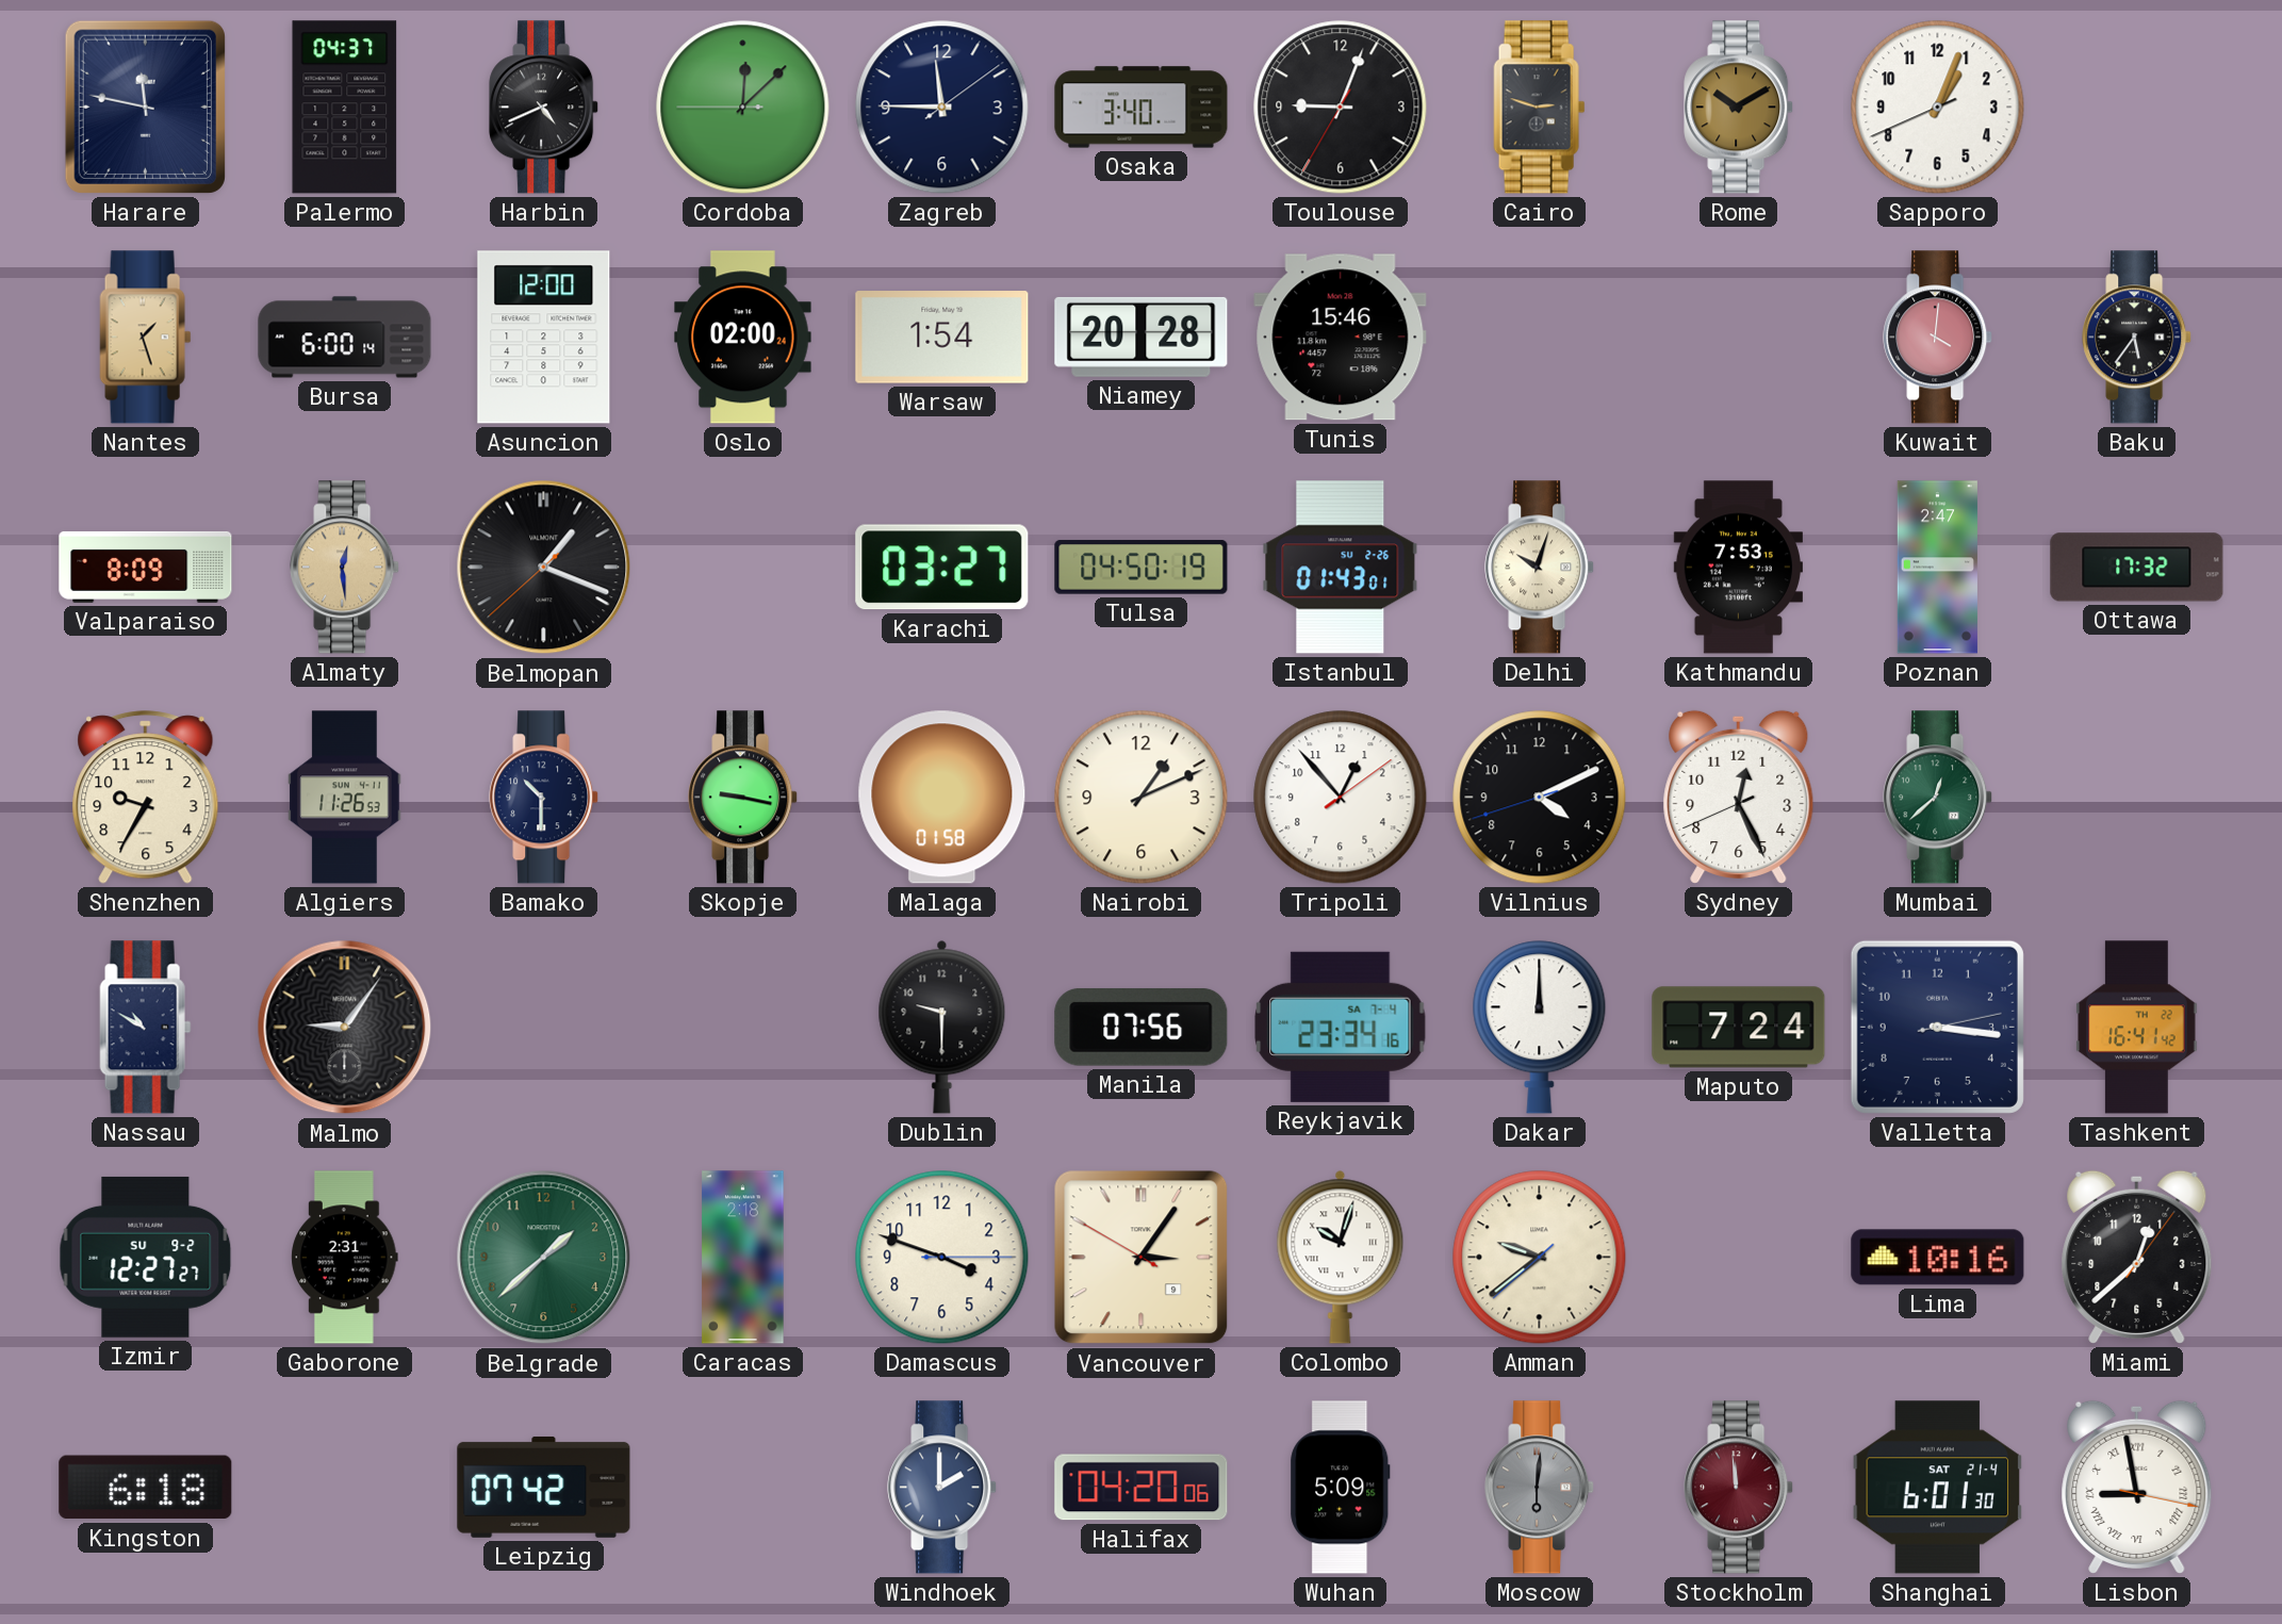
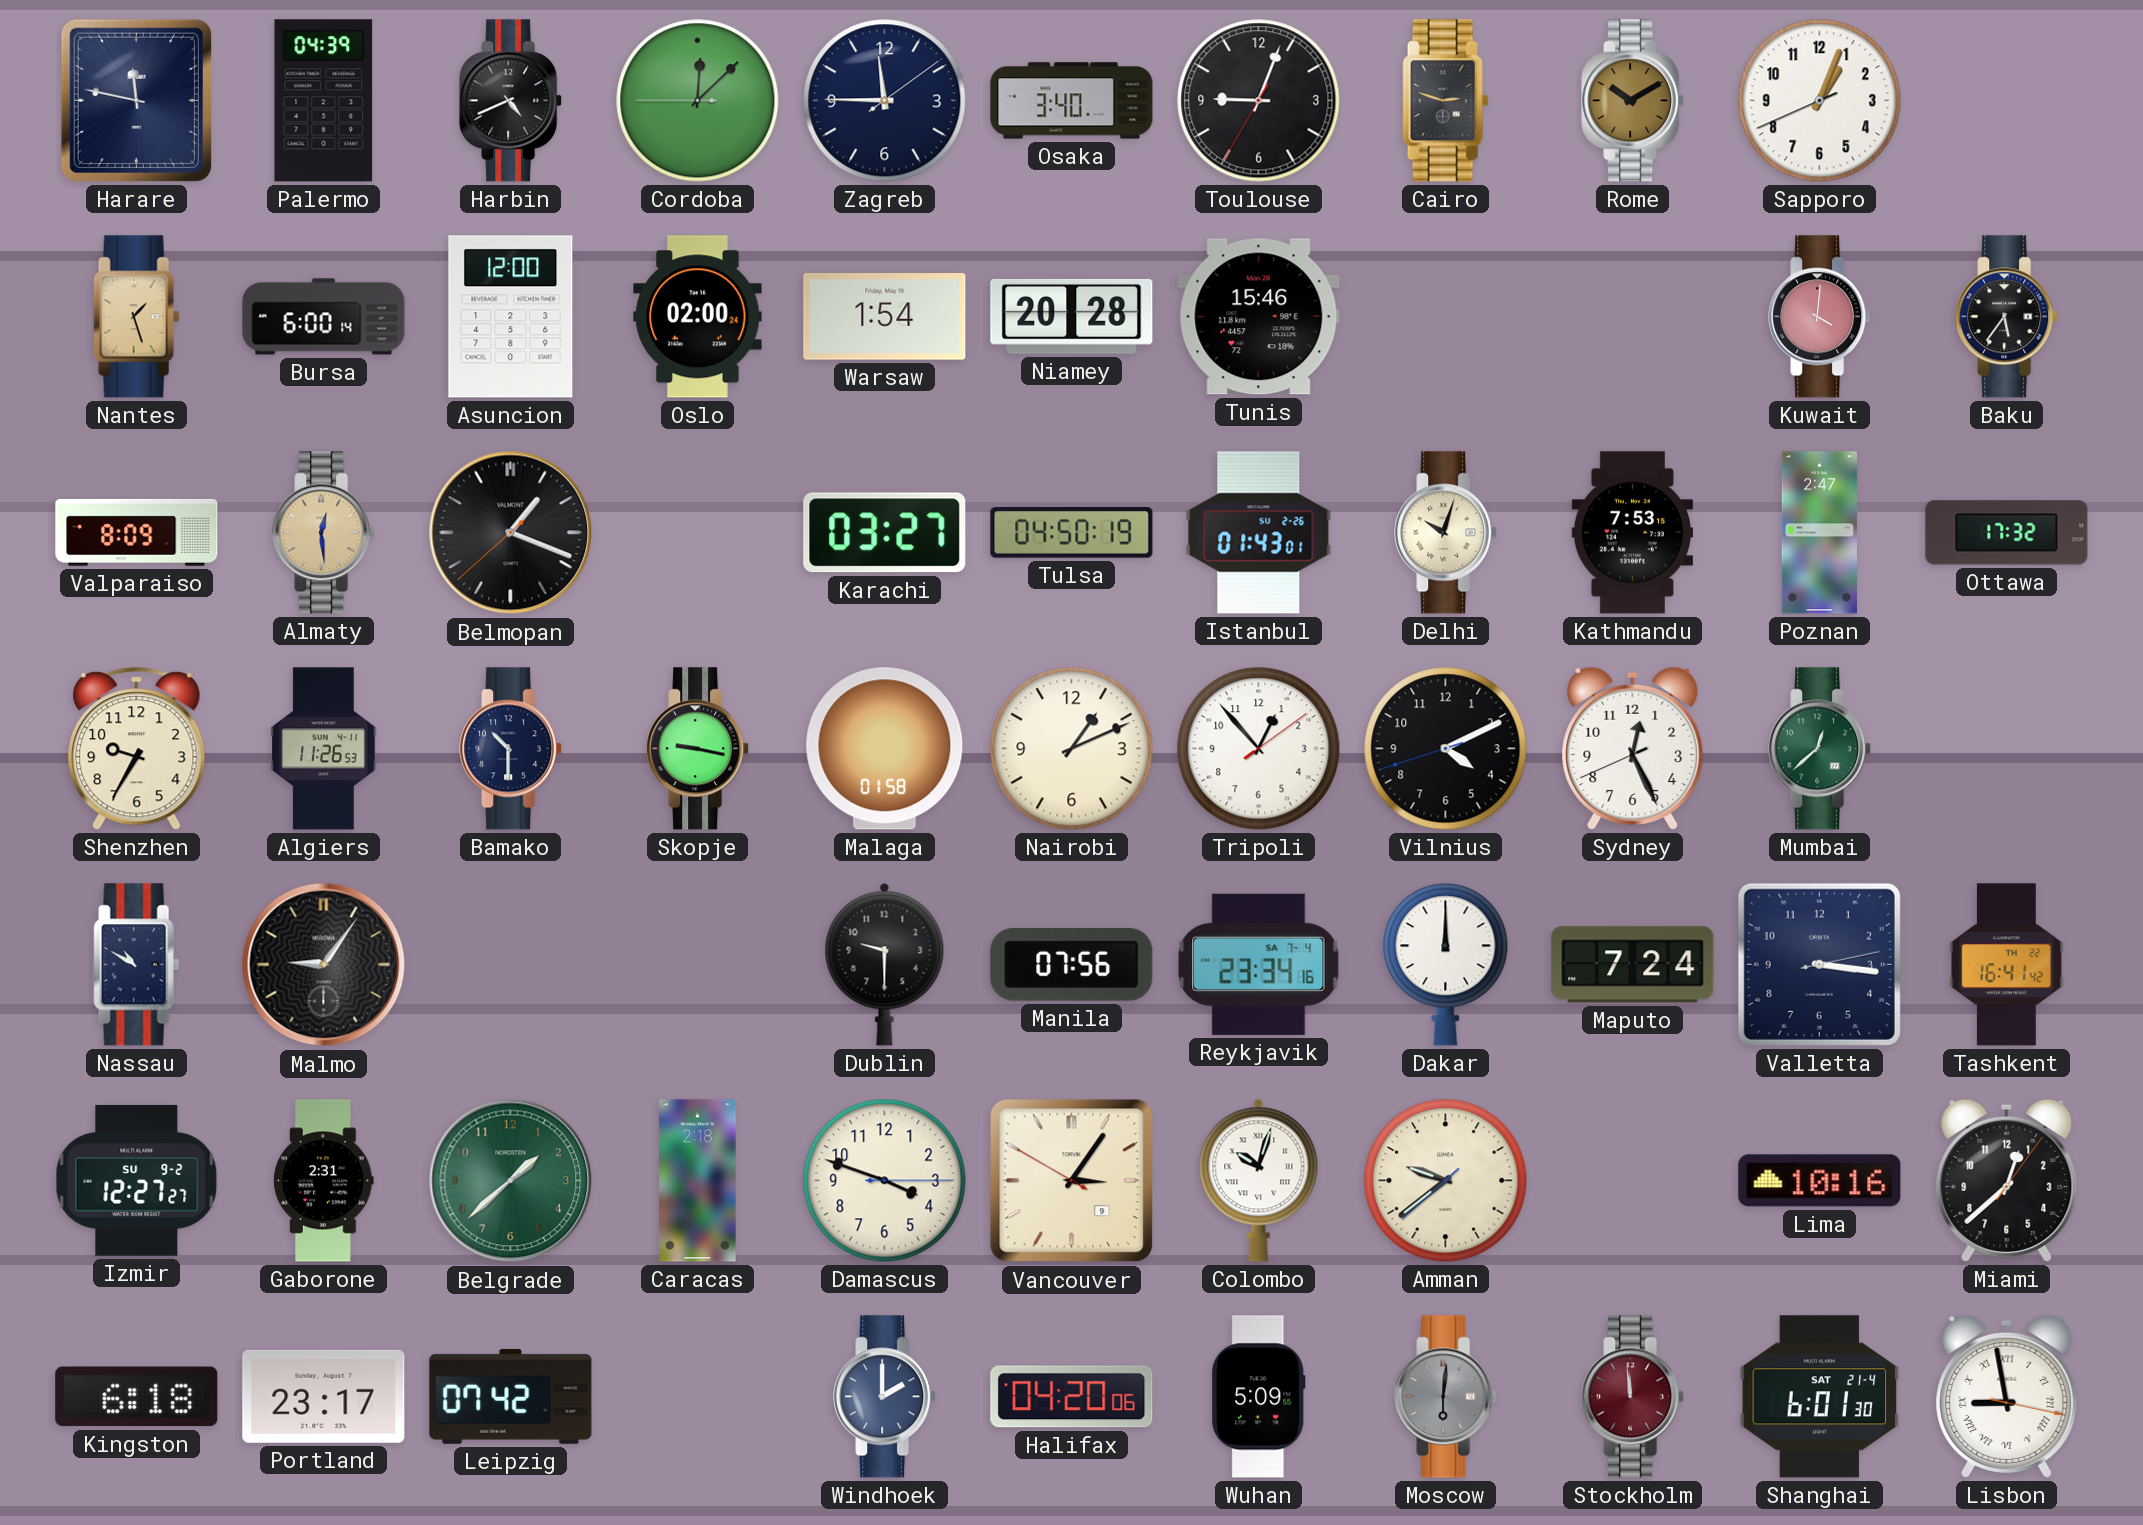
Palermo: 04:37 -> 04:39
Portland: none -> 23:17
